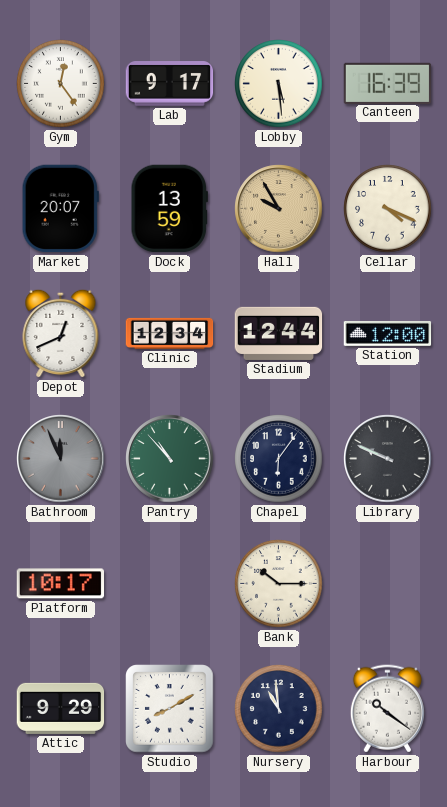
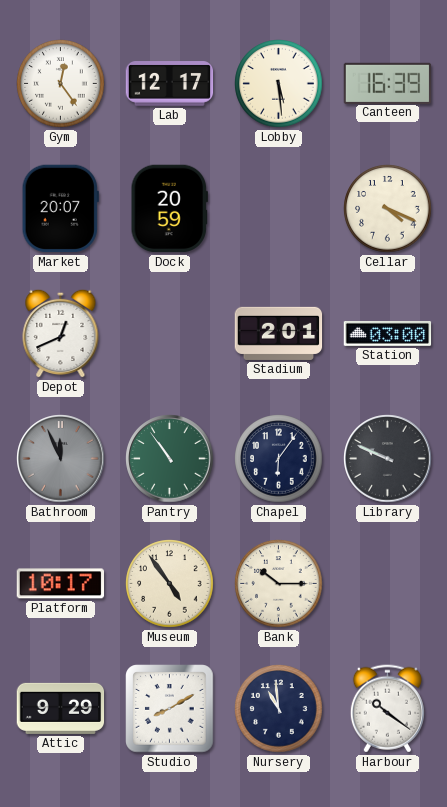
Lab: 9:17 -> 12:17
Dock: 13:59 -> 20:59
Hall: 9:55 -> none
Clinic: 12:34 -> none
Stadium: 12:44 -> 2:01
Station: 12:00 -> 03:00
Pantry: 10:53 -> 10:54
Museum: none -> 4:54
